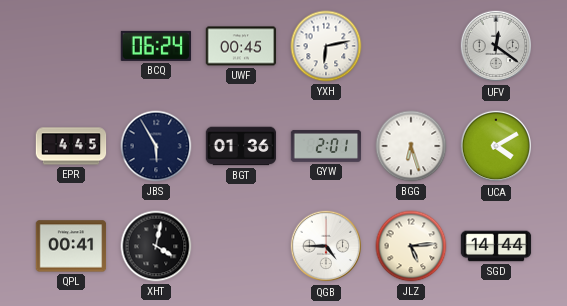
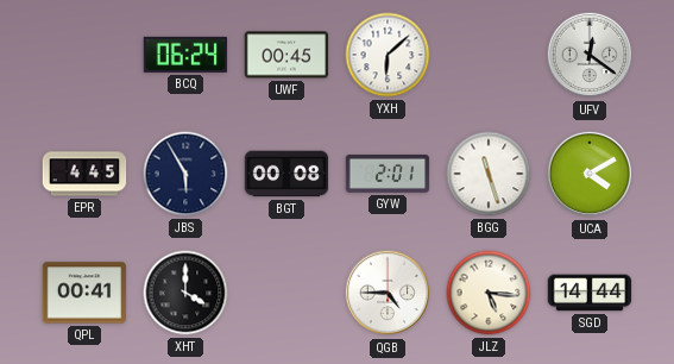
YXH: 6:13 -> 6:08
BGT: 01:36 -> 00:08
BGG: 6:27 -> 11:27
XHT: 4:02 -> 4:00
JLZ: 5:14 -> 5:16
